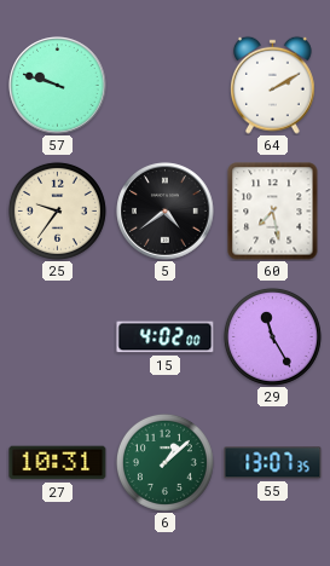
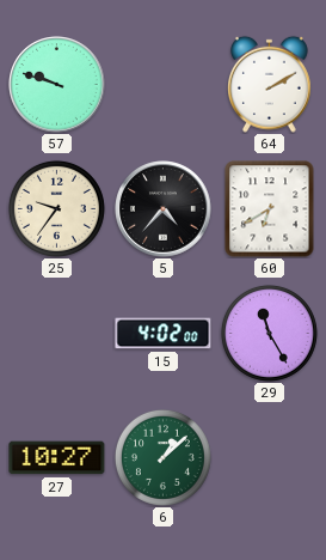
5: 4:39 -> 4:37
60: 7:28 -> 6:40
27: 10:31 -> 10:27
55: 13:07 -> none
